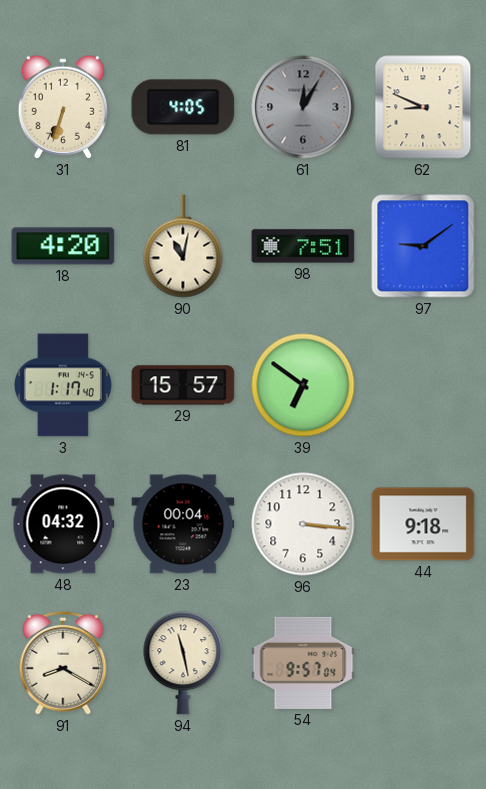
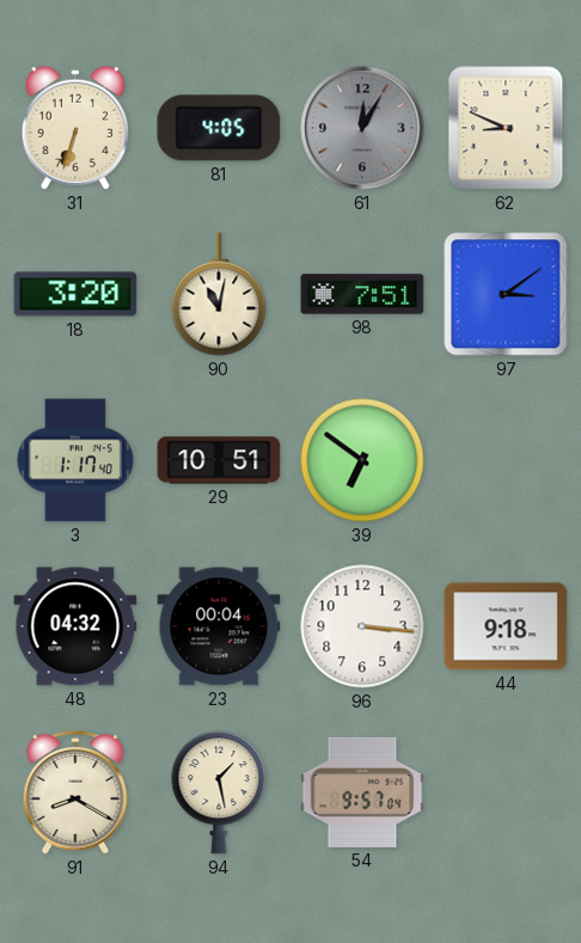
18: 4:20 -> 3:20
97: 9:09 -> 3:09
29: 15:57 -> 10:51
94: 11:28 -> 1:28
